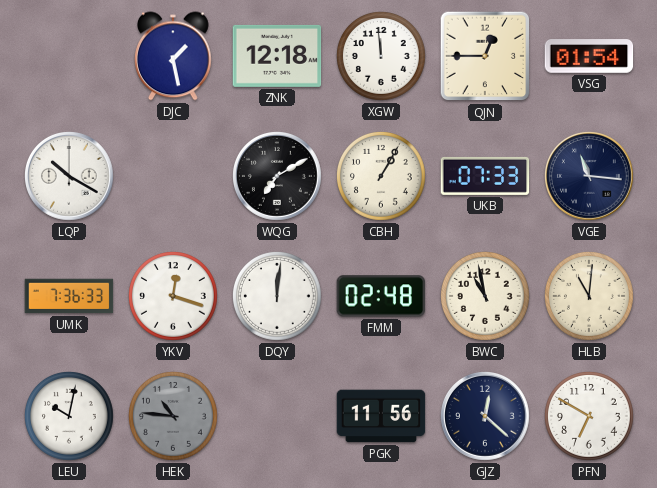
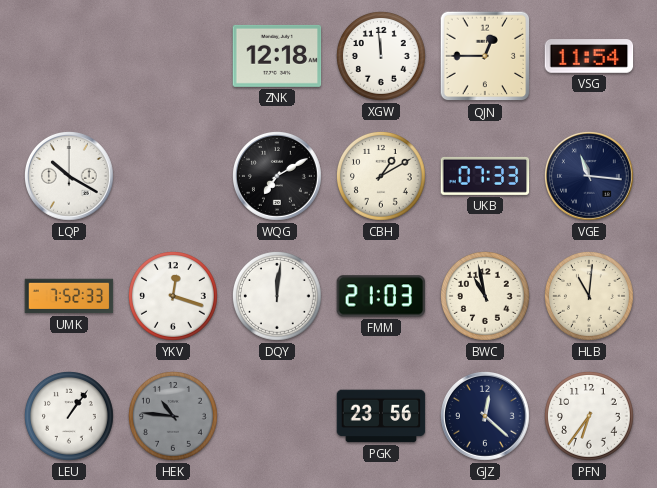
DJC: 1:28 -> none
VSG: 01:54 -> 11:54
CBH: 1:05 -> 1:10
UMK: 7:36 -> 7:52
FMM: 02:48 -> 21:03
LEU: 10:02 -> 1:06
PGK: 11:56 -> 23:56
PFN: 6:50 -> 6:36
